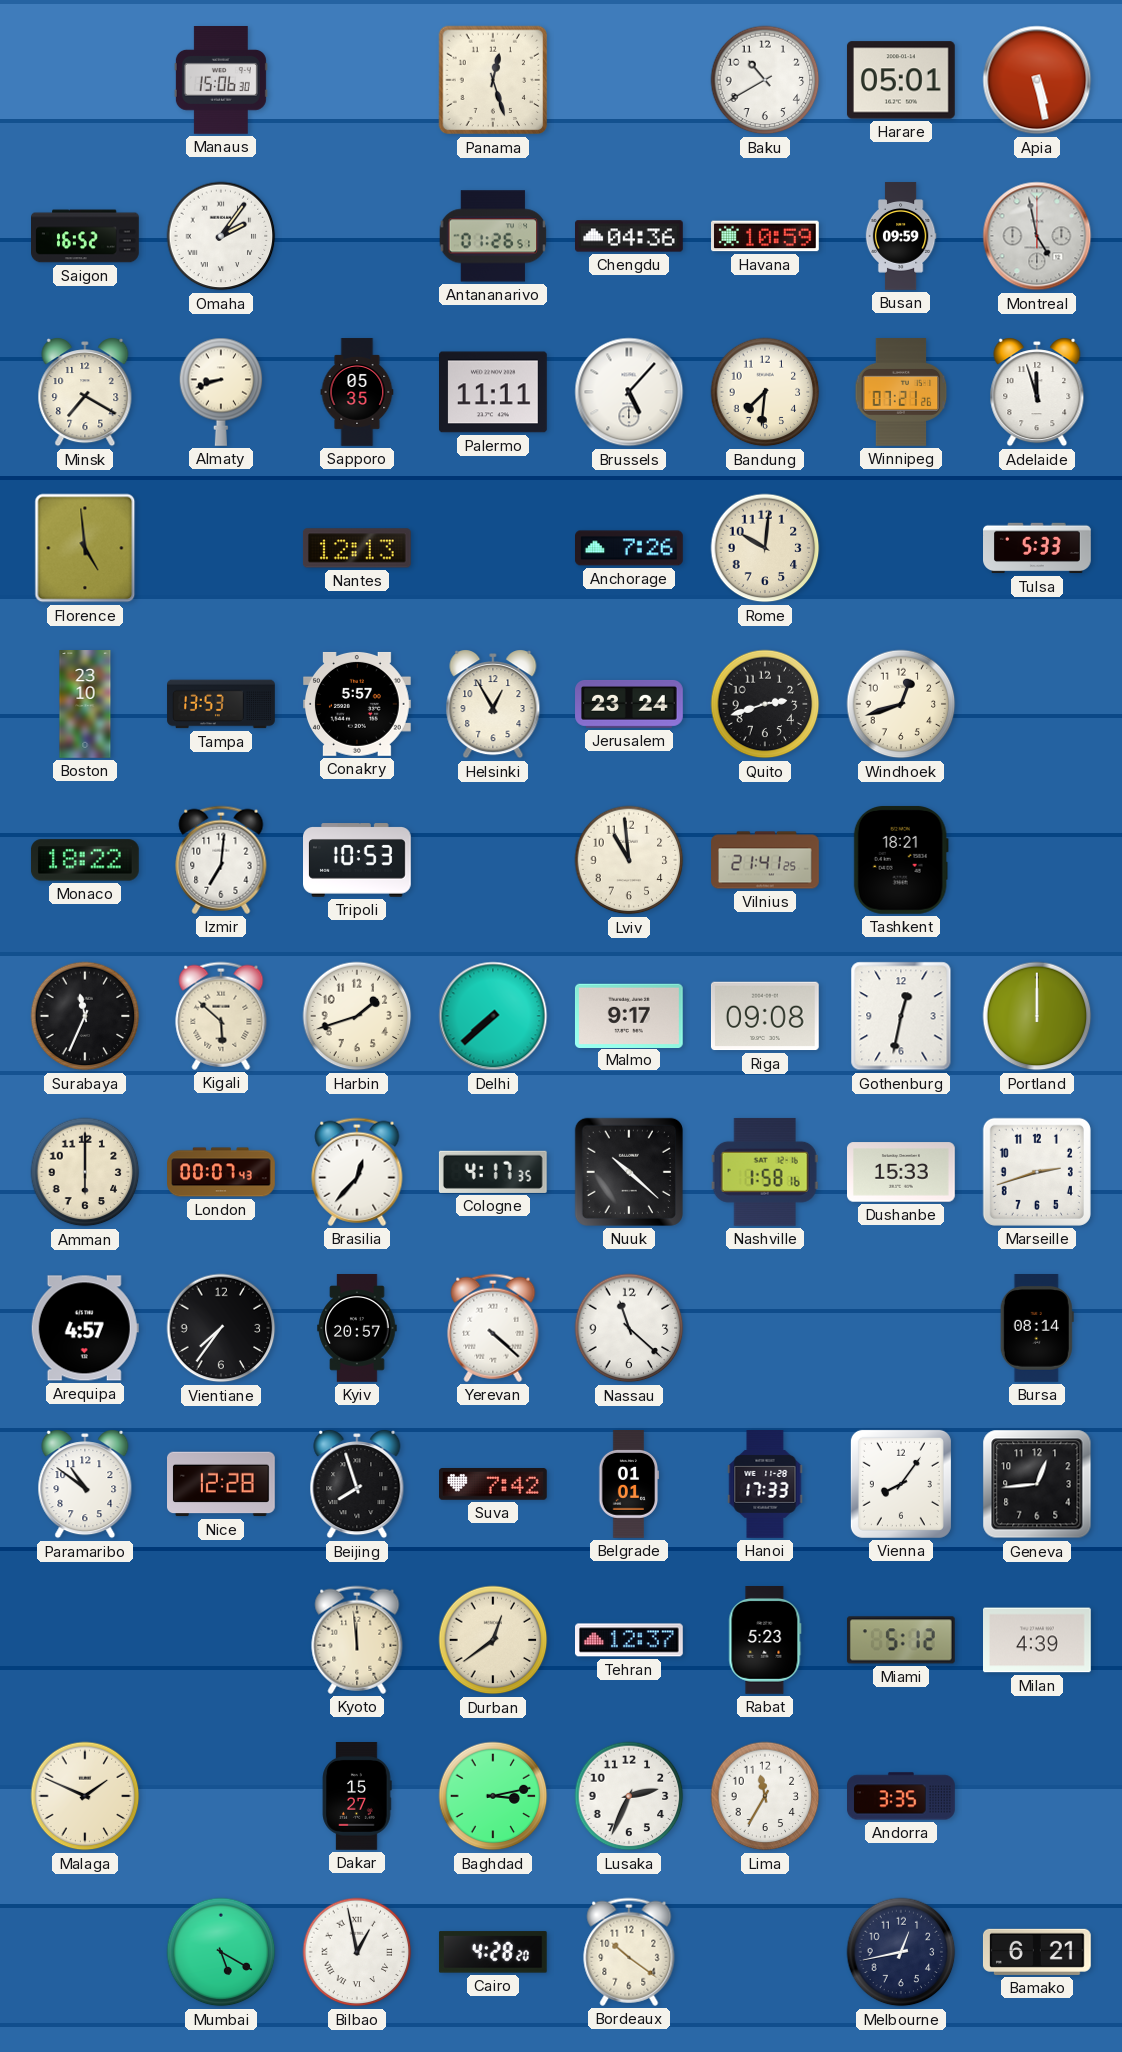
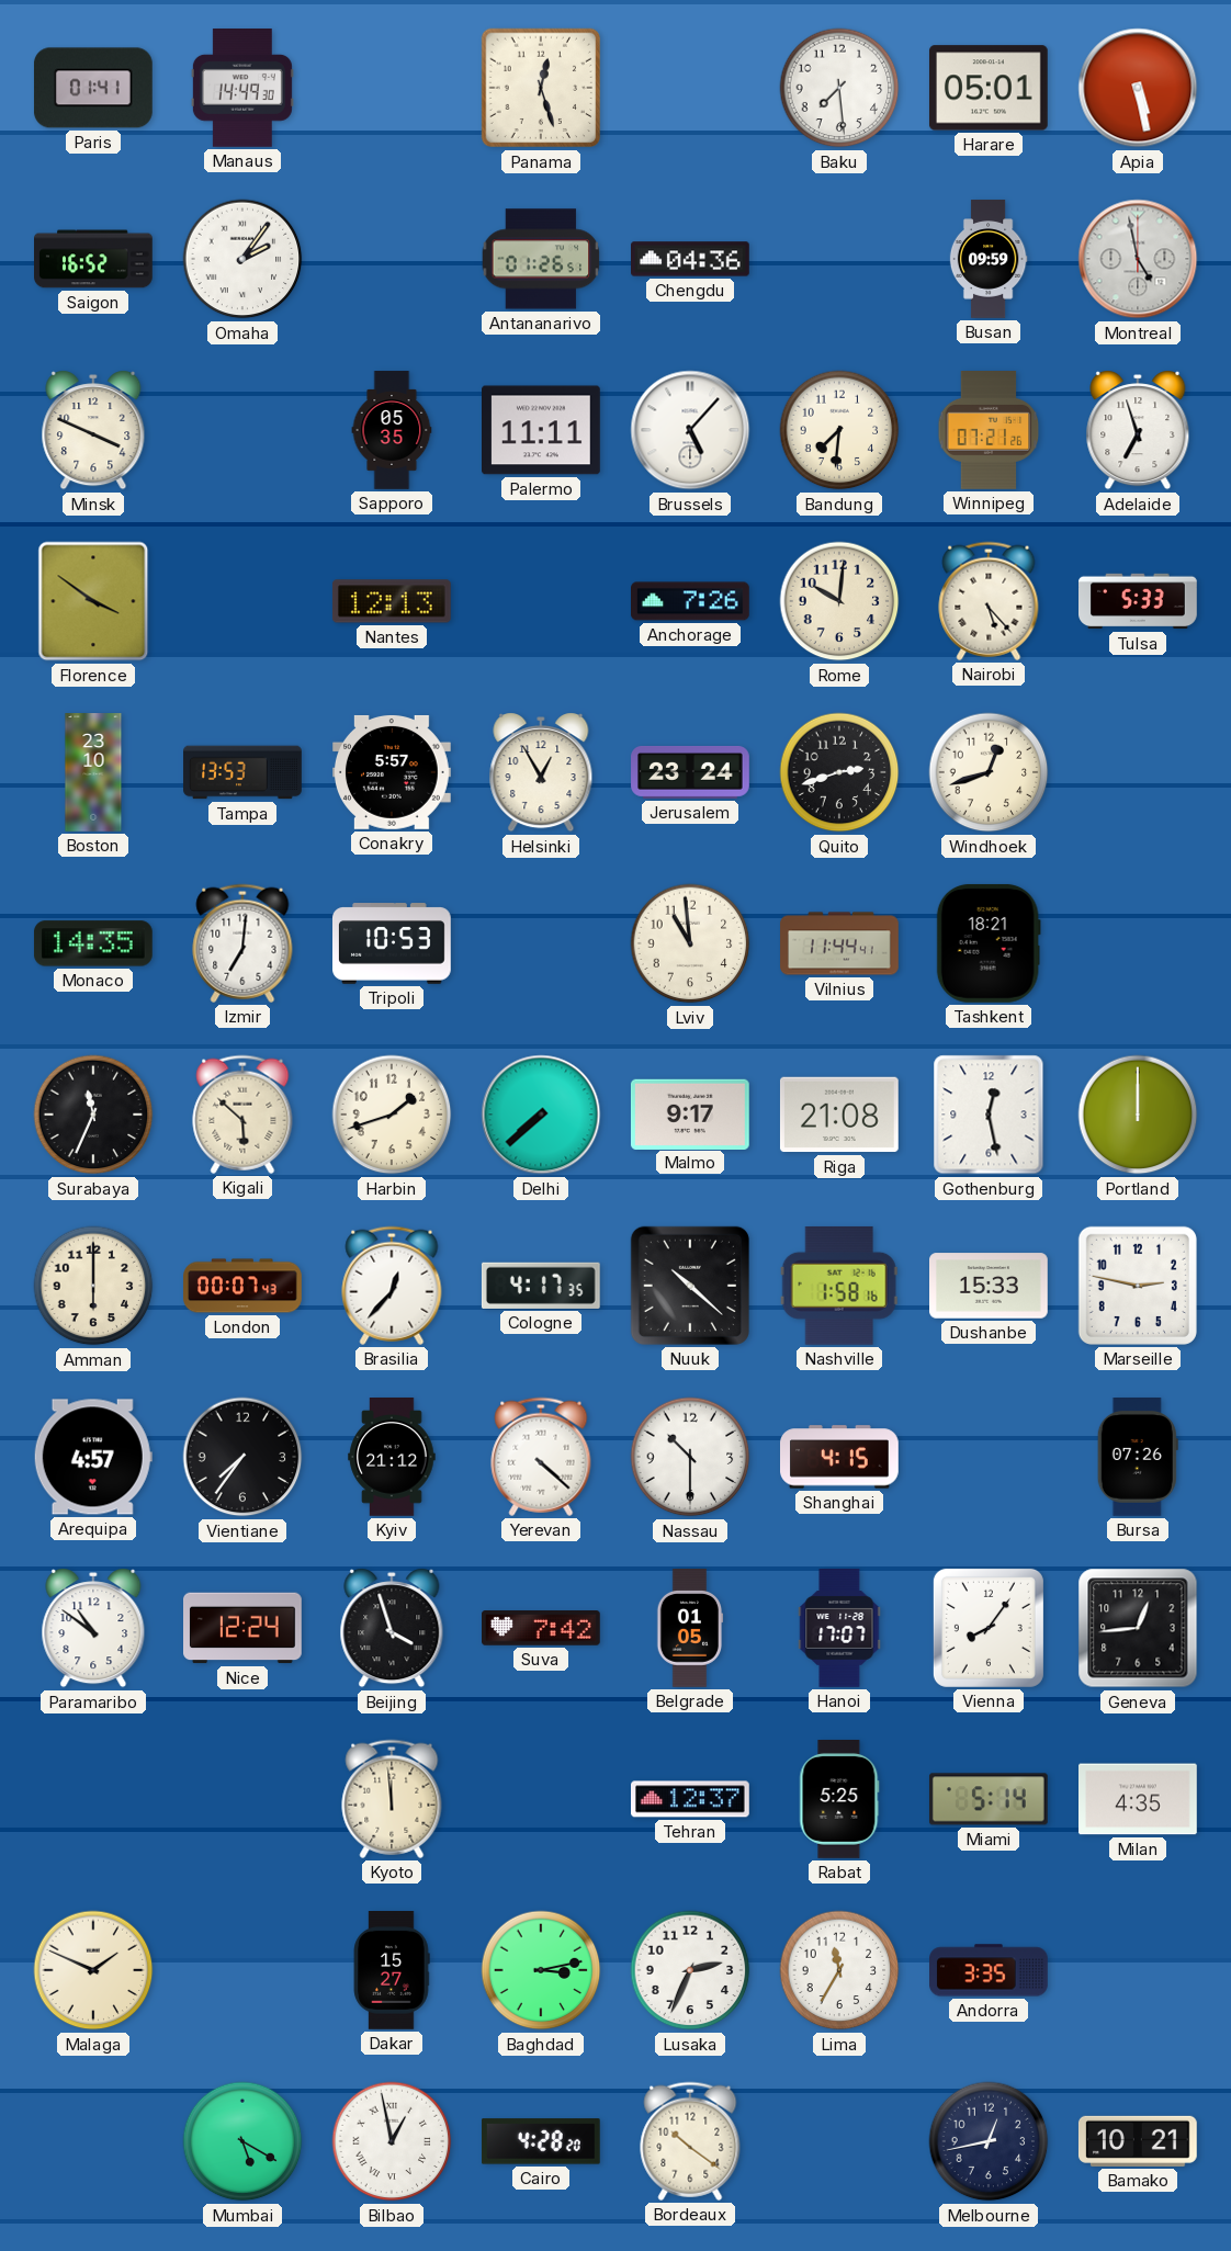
Paris: none -> 01:41
Manaus: 15:06 -> 14:49
Baku: 10:40 -> 7:29
Havana: 10:59 -> none
Minsk: 7:20 -> 3:49
Almaty: 8:42 -> none
Adelaide: 11:57 -> 6:57
Florence: 4:59 -> 3:51
Nairobi: none -> 5:23
Monaco: 18:22 -> 14:35
Vilnius: 21:41 -> 11:44
Riga: 09:08 -> 21:08
Gothenburg: 12:32 -> 12:28
Marseille: 2:42 -> 2:47
Kyiv: 20:57 -> 21:12
Nassau: 11:22 -> 10:30
Shanghai: none -> 4:15
Bursa: 08:14 -> 07:26
Nice: 12:28 -> 12:24
Beijing: 7:57 -> 3:57
Belgrade: 01:01 -> 01:05
Hanoi: 17:33 -> 17:07
Durban: 12:39 -> none
Rabat: 5:23 -> 5:25
Miami: 5:12 -> 5:14
Milan: 4:39 -> 4:35
Bamako: 6:21 -> 10:21
